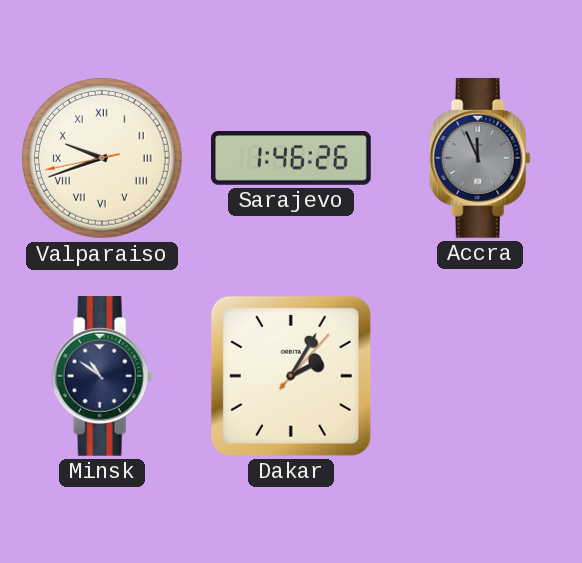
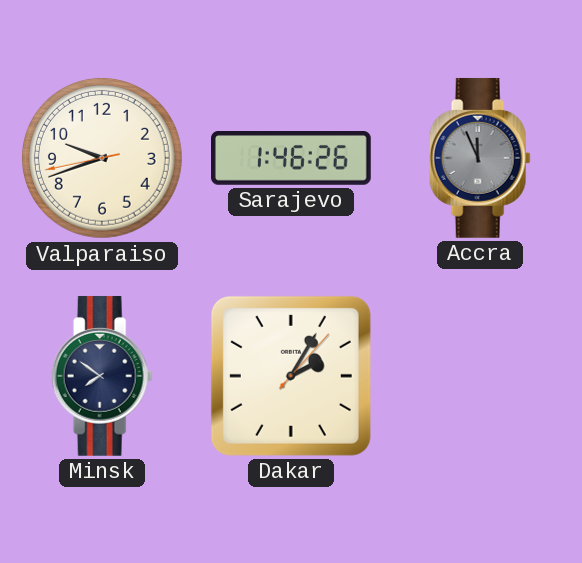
Valparaiso numerals: Roman -> Arabic
Minsk: 10:51 -> 7:51
